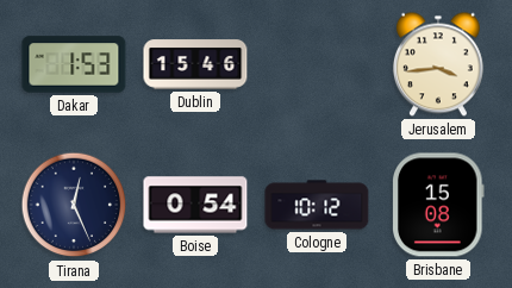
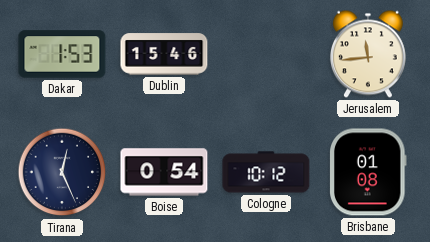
Jerusalem: 3:44 -> 11:44
Brisbane: 15:08 -> 01:08
